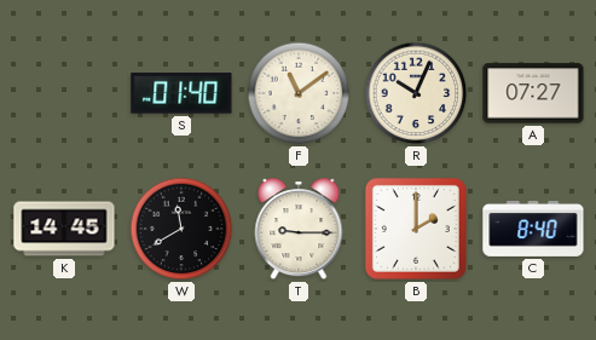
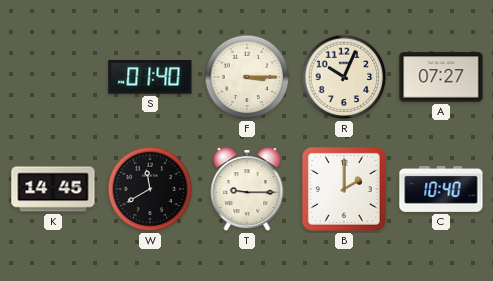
F: 11:09 -> 3:15
C: 8:40 -> 10:40
